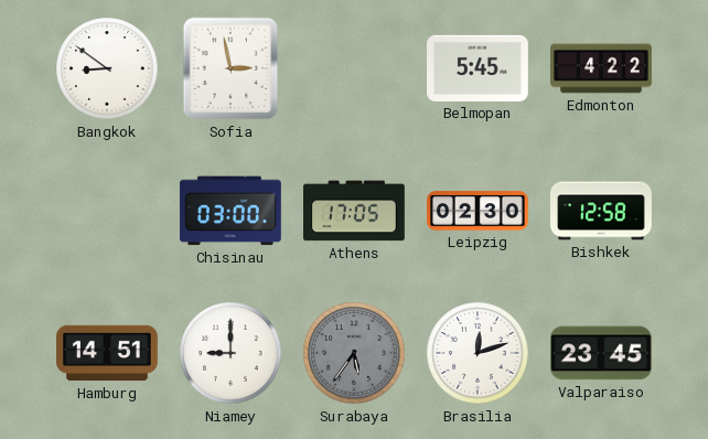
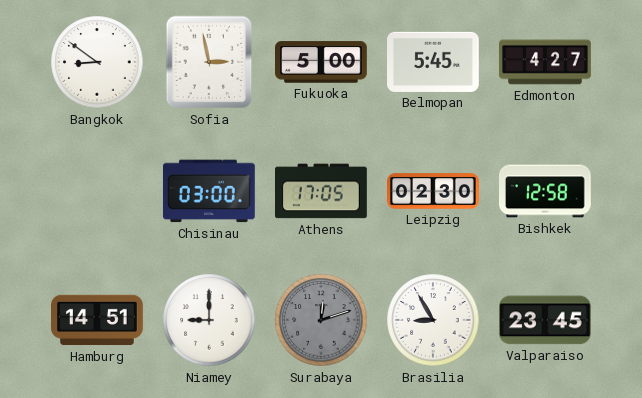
Fukuoka: none -> 5:00
Edmonton: 4:22 -> 4:27
Surabaya: 5:36 -> 12:12
Brasilia: 12:12 -> 8:55
